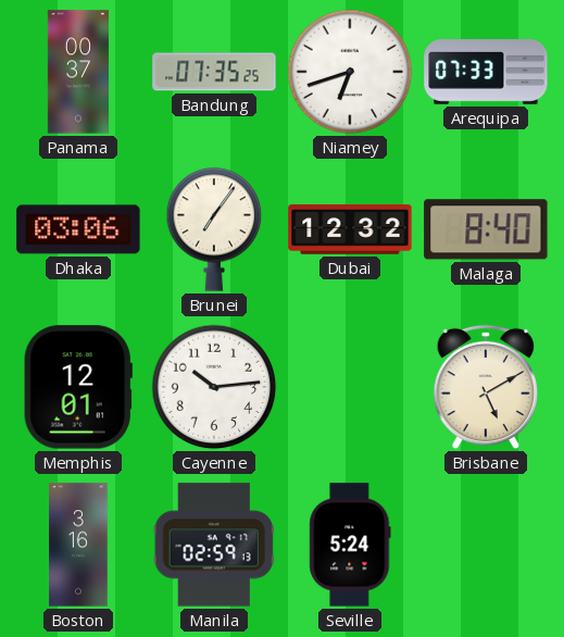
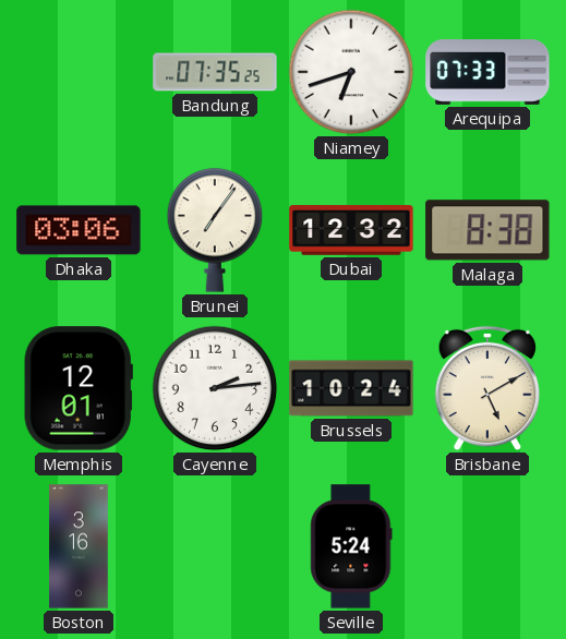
Panama: 00:37 -> none
Malaga: 8:40 -> 8:38
Cayenne: 10:14 -> 2:14
Brussels: none -> 10:24
Manila: 02:59 -> none
